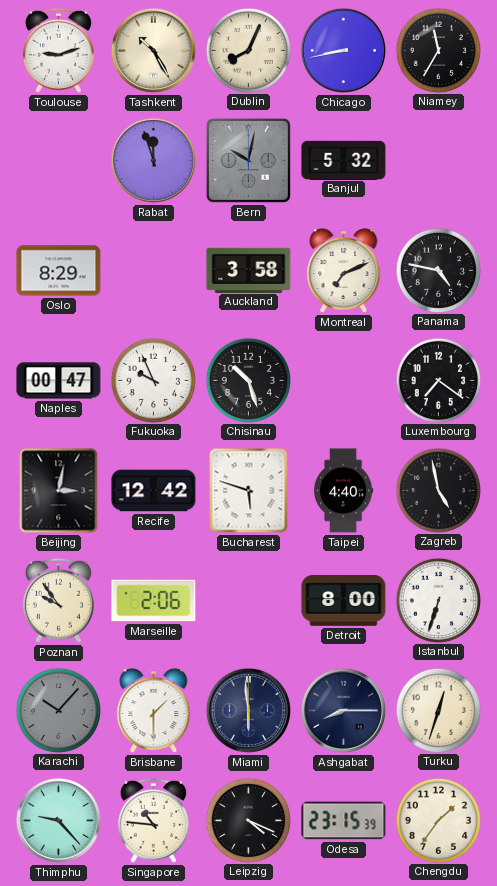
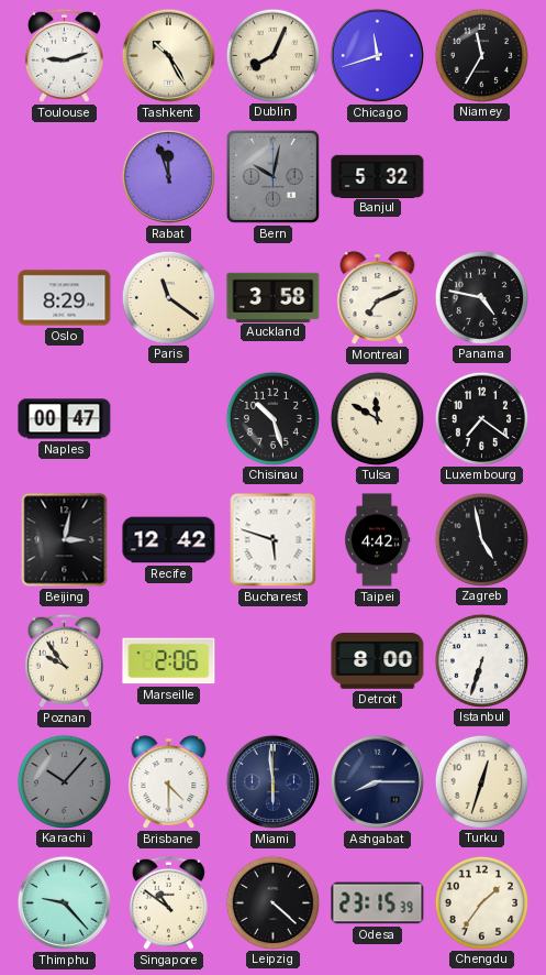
Chicago: 8:43 -> 11:42
Paris: none -> 11:21
Fukuoka: 9:56 -> none
Tulsa: none -> 11:50
Taipei: 4:40 -> 4:42
Brisbane: 1:30 -> 4:30
Singapore: 10:46 -> 10:51
Leipzig: 4:19 -> 4:22
